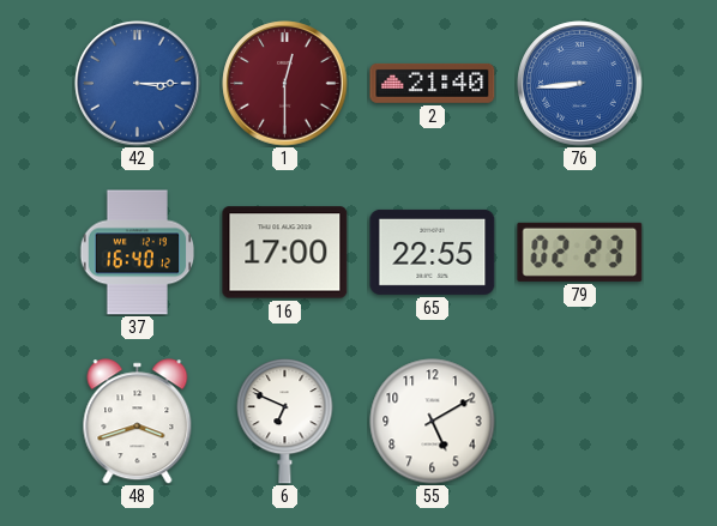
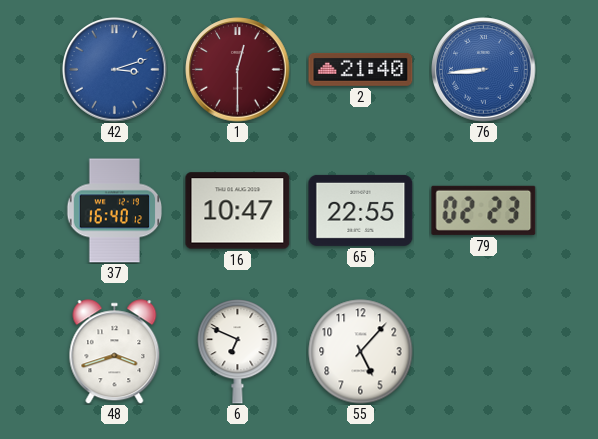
42: 3:15 -> 3:12
16: 17:00 -> 10:47
55: 5:10 -> 5:07
